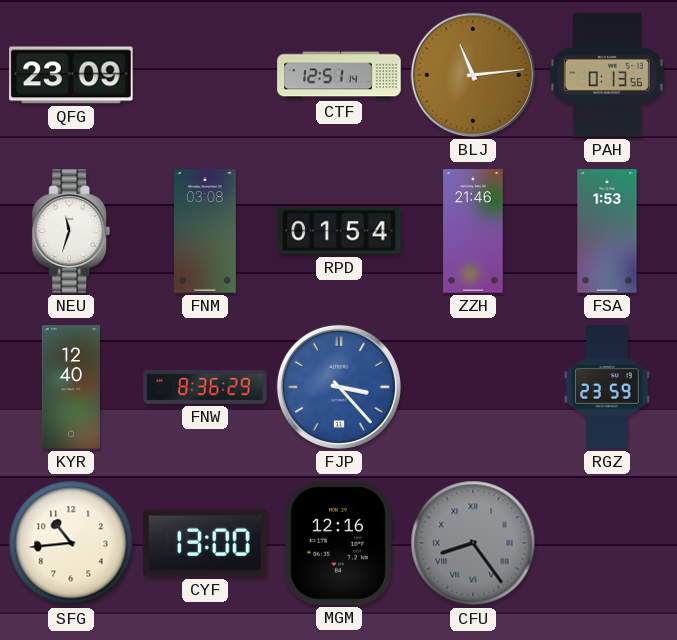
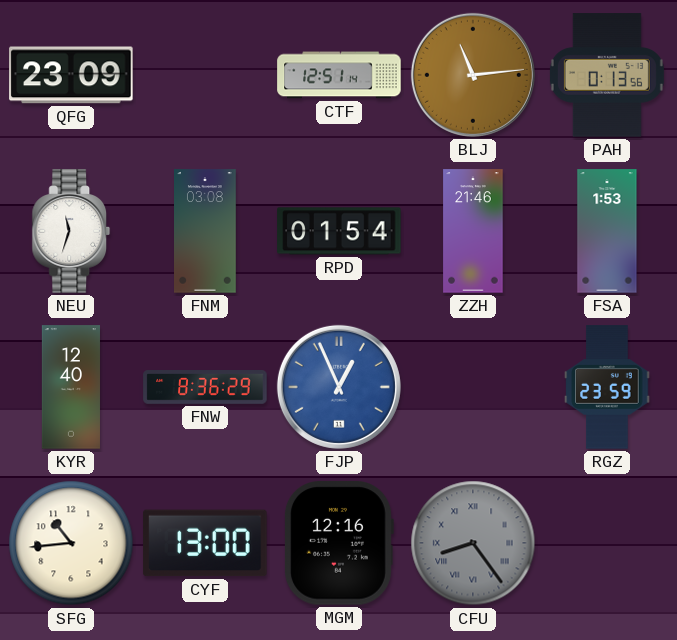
FJP: 3:23 -> 12:56
